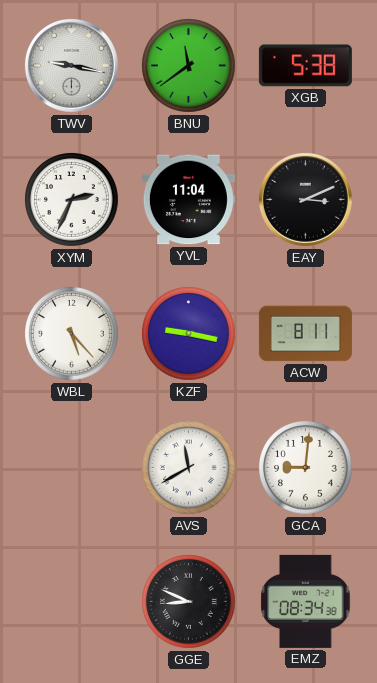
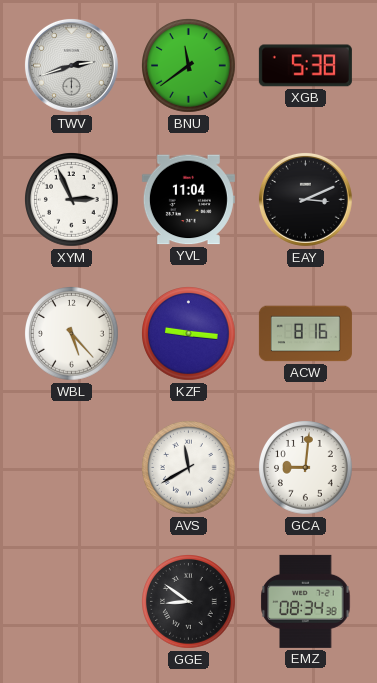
TWV: 9:17 -> 2:42
XYM: 2:34 -> 2:56
KZF: 9:17 -> 9:16
ACW: 8:11 -> 8:16
GGE: 8:49 -> 8:51
